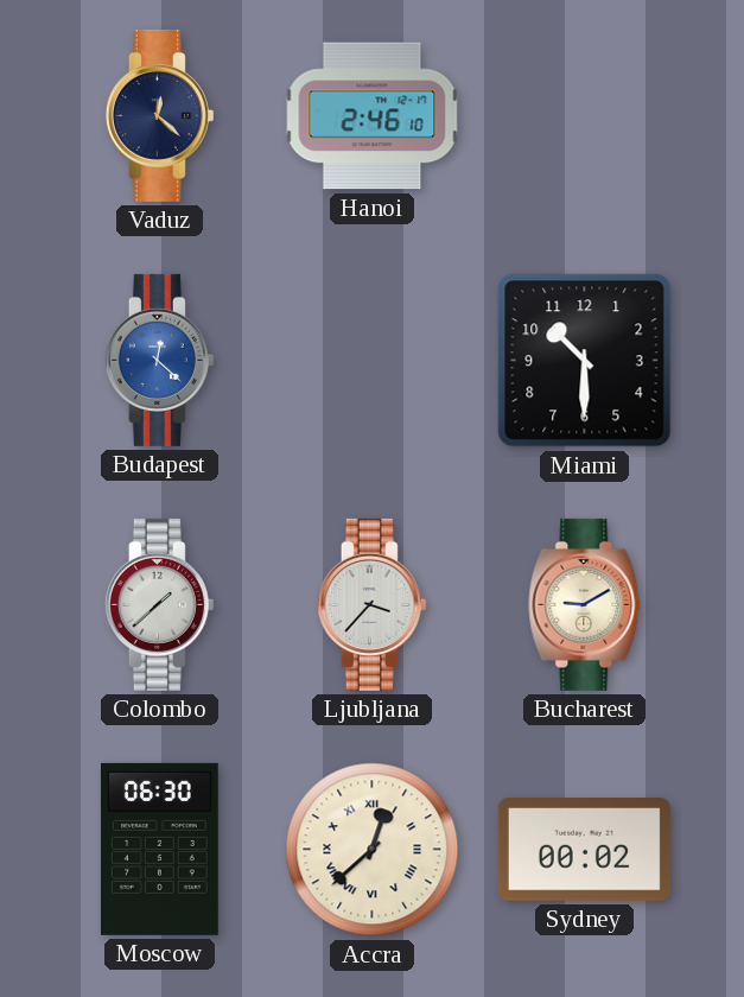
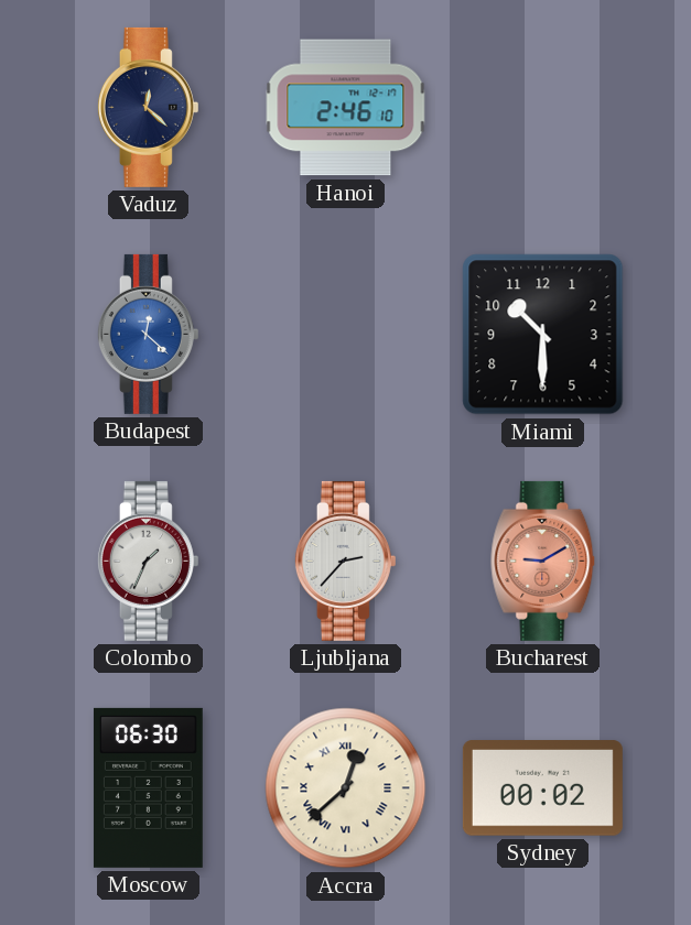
Colombo: 1:38 -> 1:34
Ljubljana: 3:37 -> 2:37
Bucharest dial: cream -> salmon
